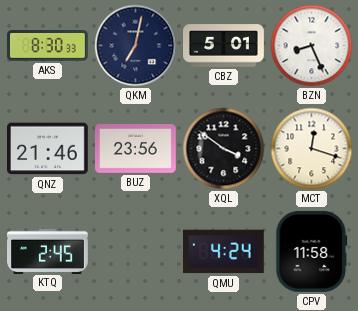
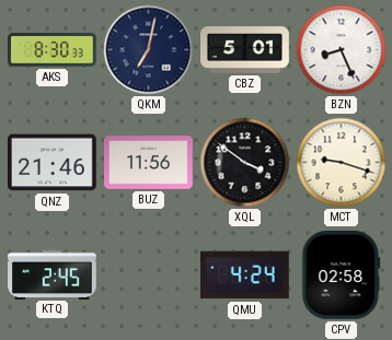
BUZ: 23:56 -> 11:56
MCT: 12:18 -> 9:18
CPV: 11:58 -> 02:58
